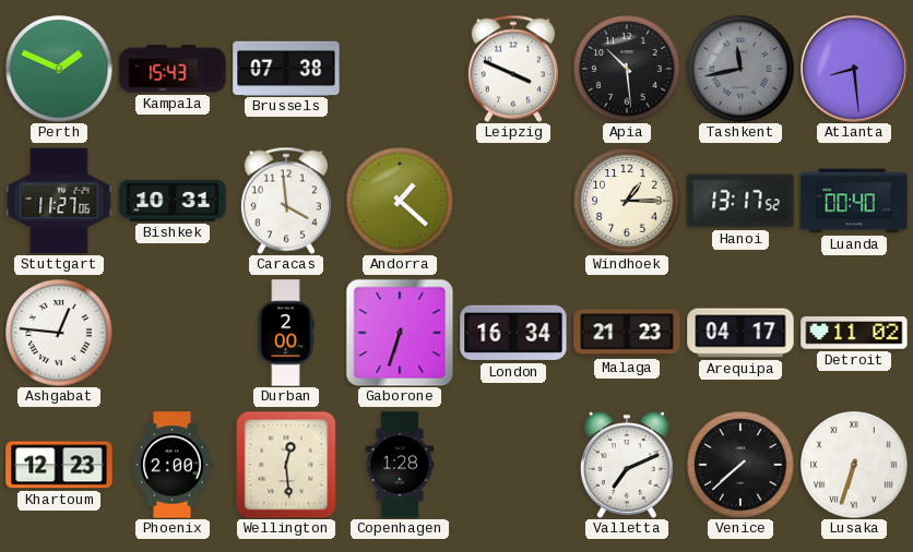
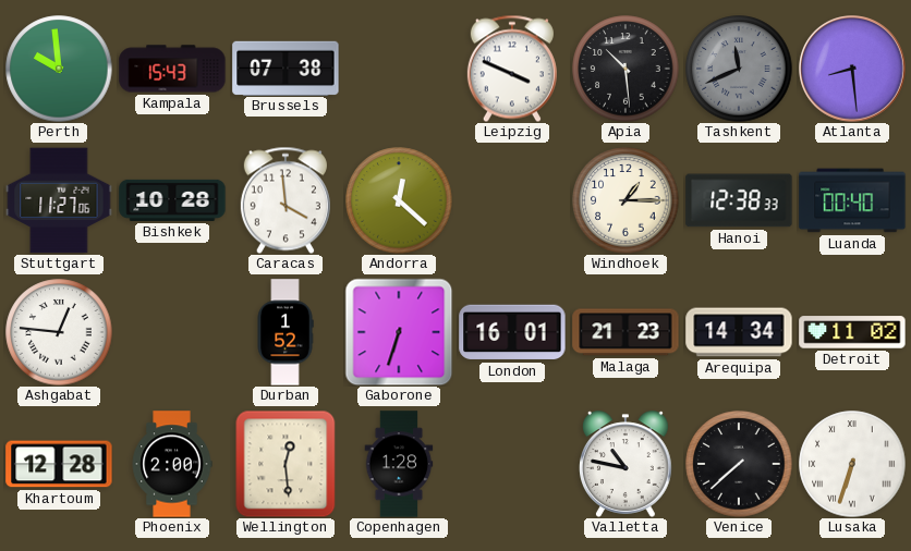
Perth: 1:49 -> 9:59
Tashkent: 11:43 -> 11:41
Bishkek: 10:31 -> 10:28
Andorra: 1:22 -> 12:22
Hanoi: 13:17 -> 12:38
Durban: 2:00 -> 1:52
London: 16:34 -> 16:01
Arequipa: 04:17 -> 14:34
Khartoum: 12:23 -> 12:28
Valletta: 7:11 -> 10:47
